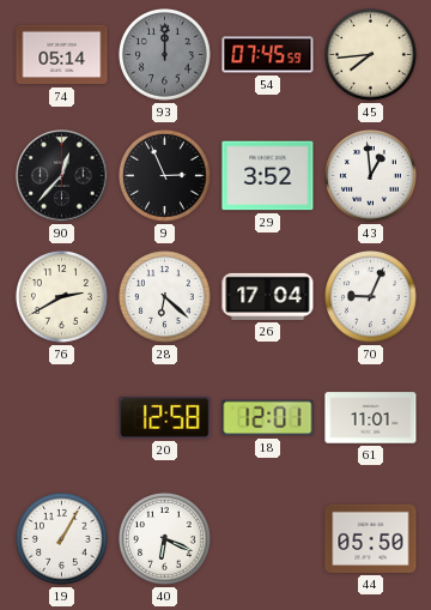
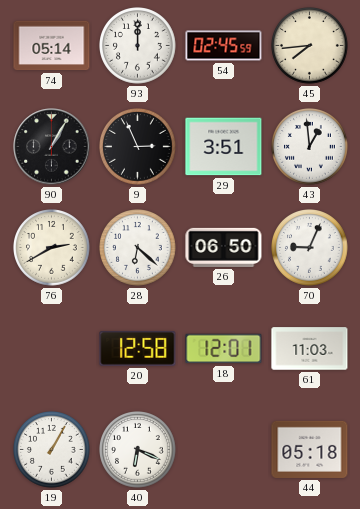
93 dial: grey -> white
54: 07:45 -> 02:45
90: 12:37 -> 1:05
29: 3:52 -> 3:51
26: 17:04 -> 06:50
61: 11:01 -> 11:03
44: 05:50 -> 05:18
